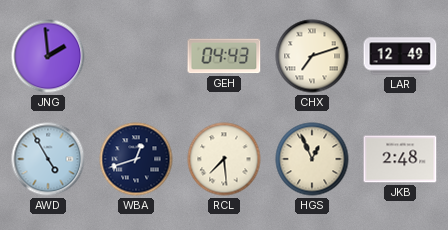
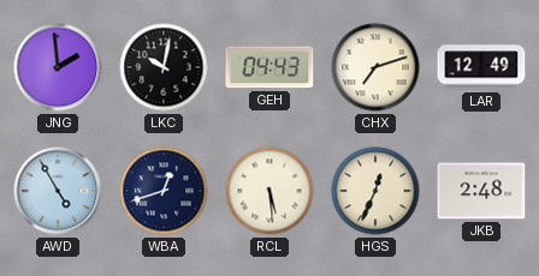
LKC: none -> 10:02
RCL: 7:29 -> 5:29
HGS: 12:56 -> 12:34
